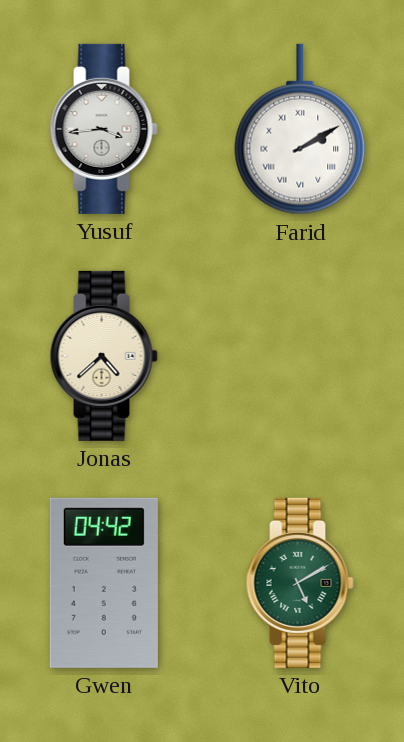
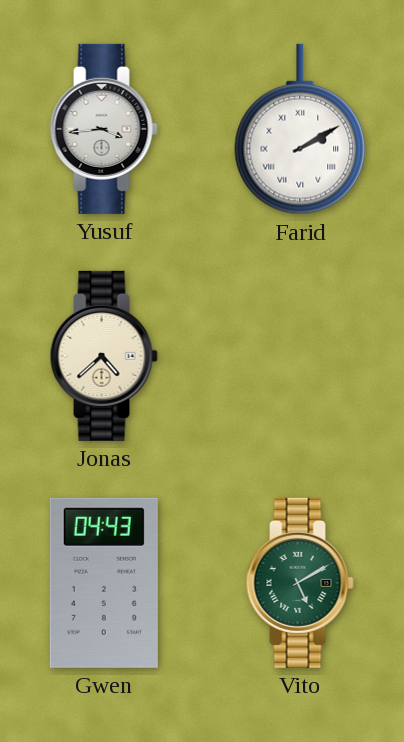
Gwen: 04:42 -> 04:43
